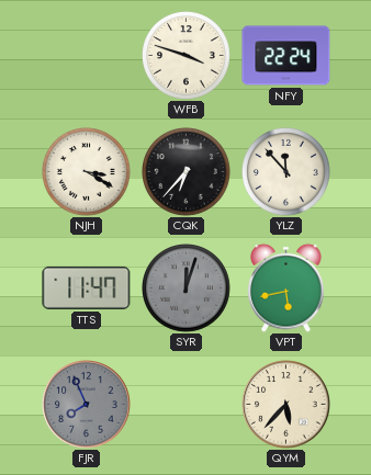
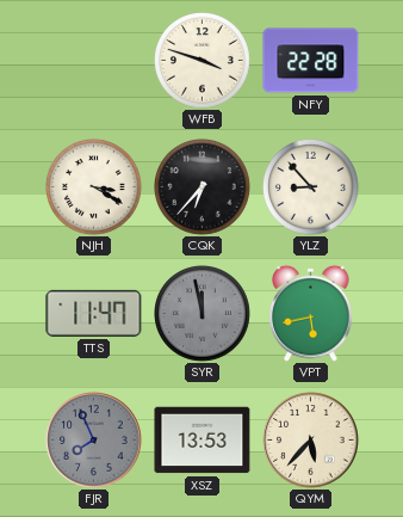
NFY: 22:24 -> 22:28
YLZ: 11:53 -> 8:53
SYR: 12:03 -> 11:58
XSZ: none -> 13:53
